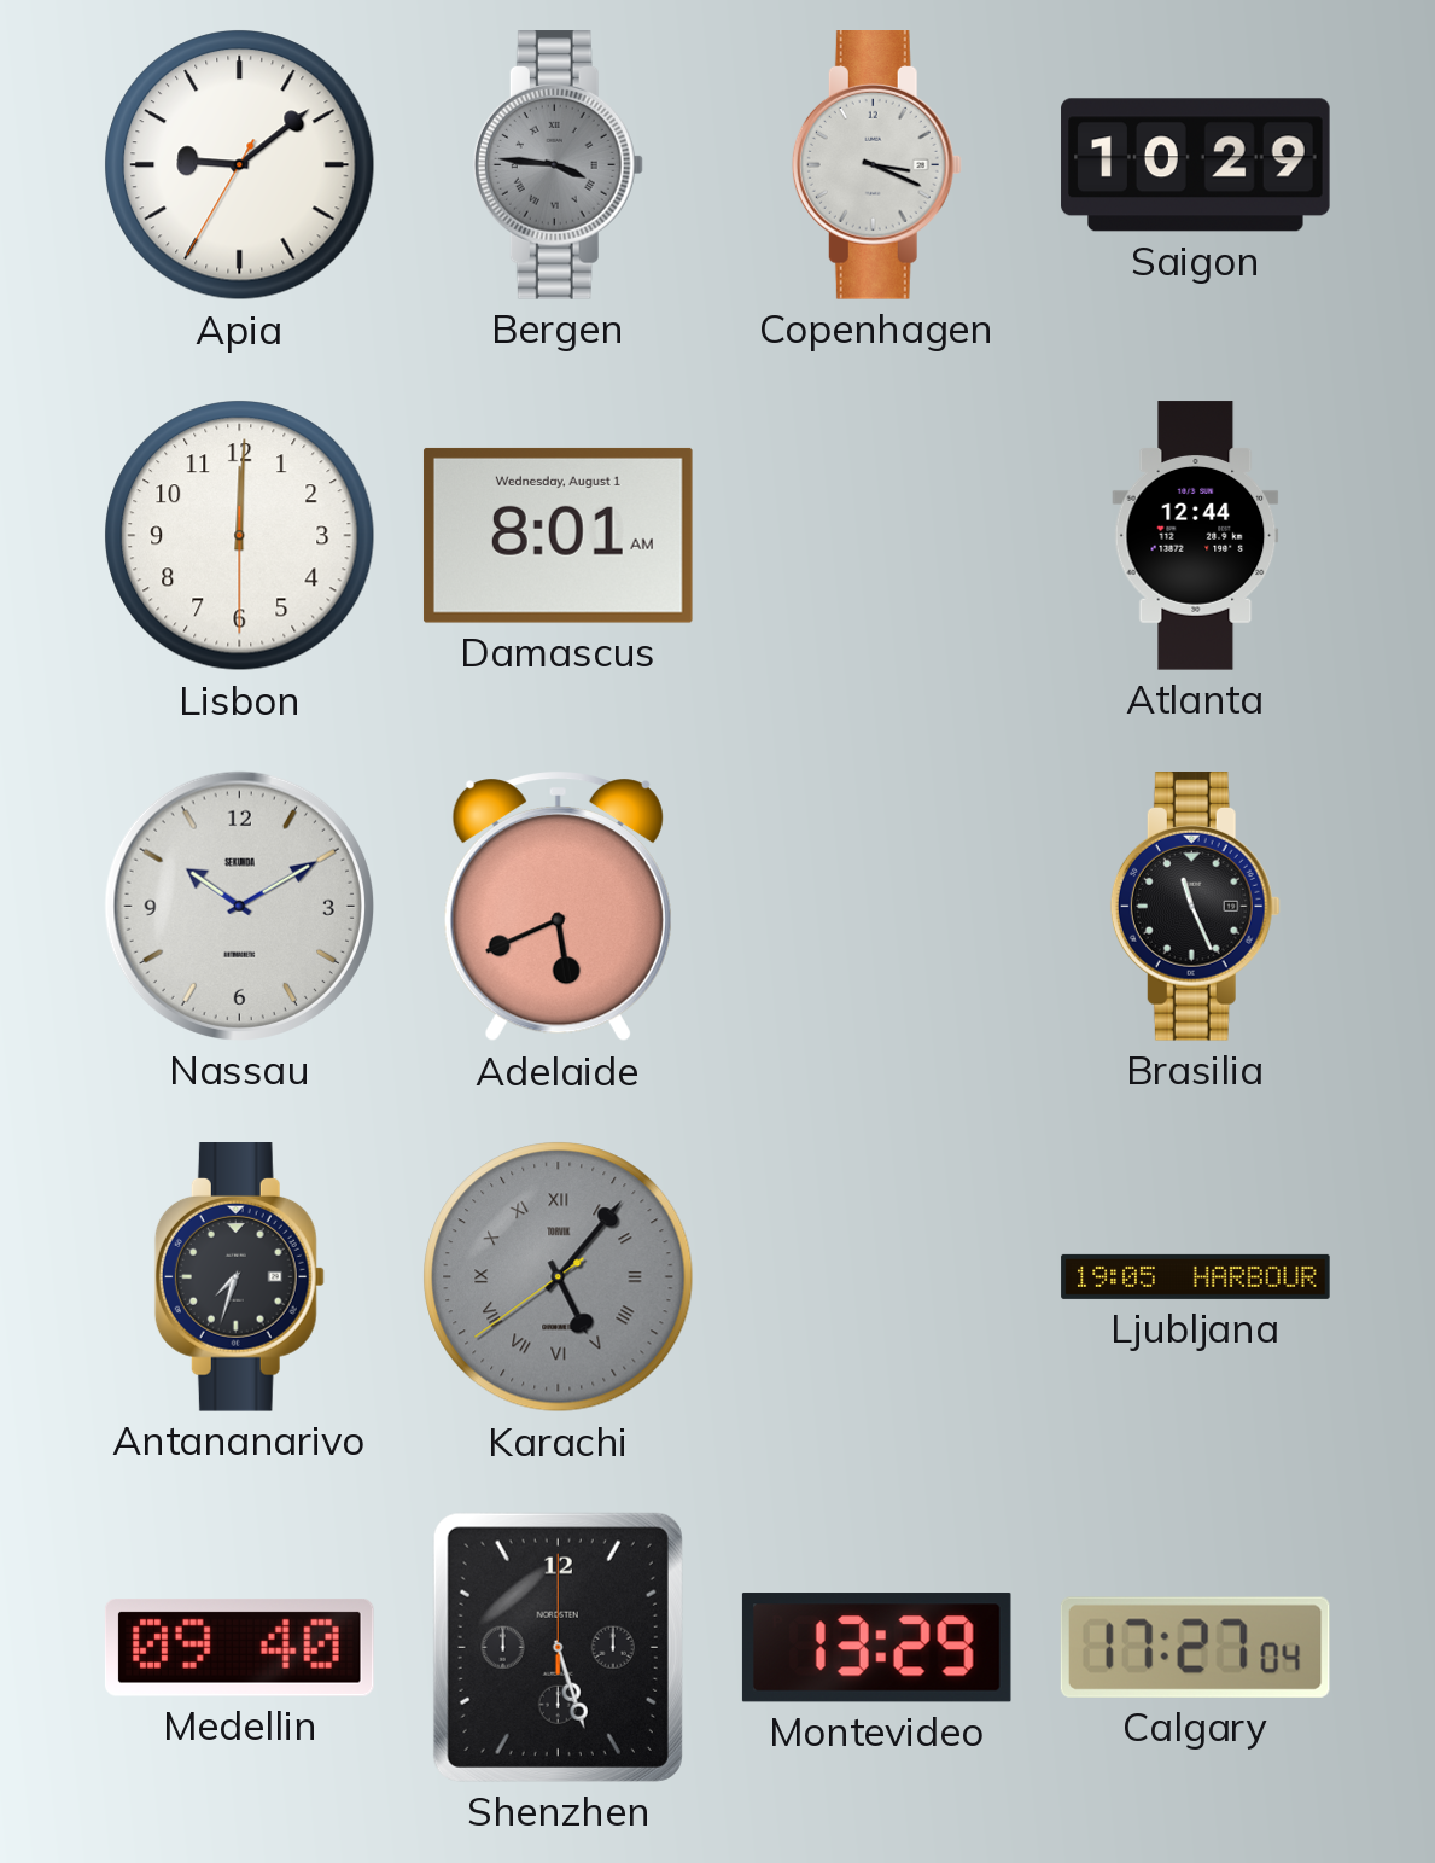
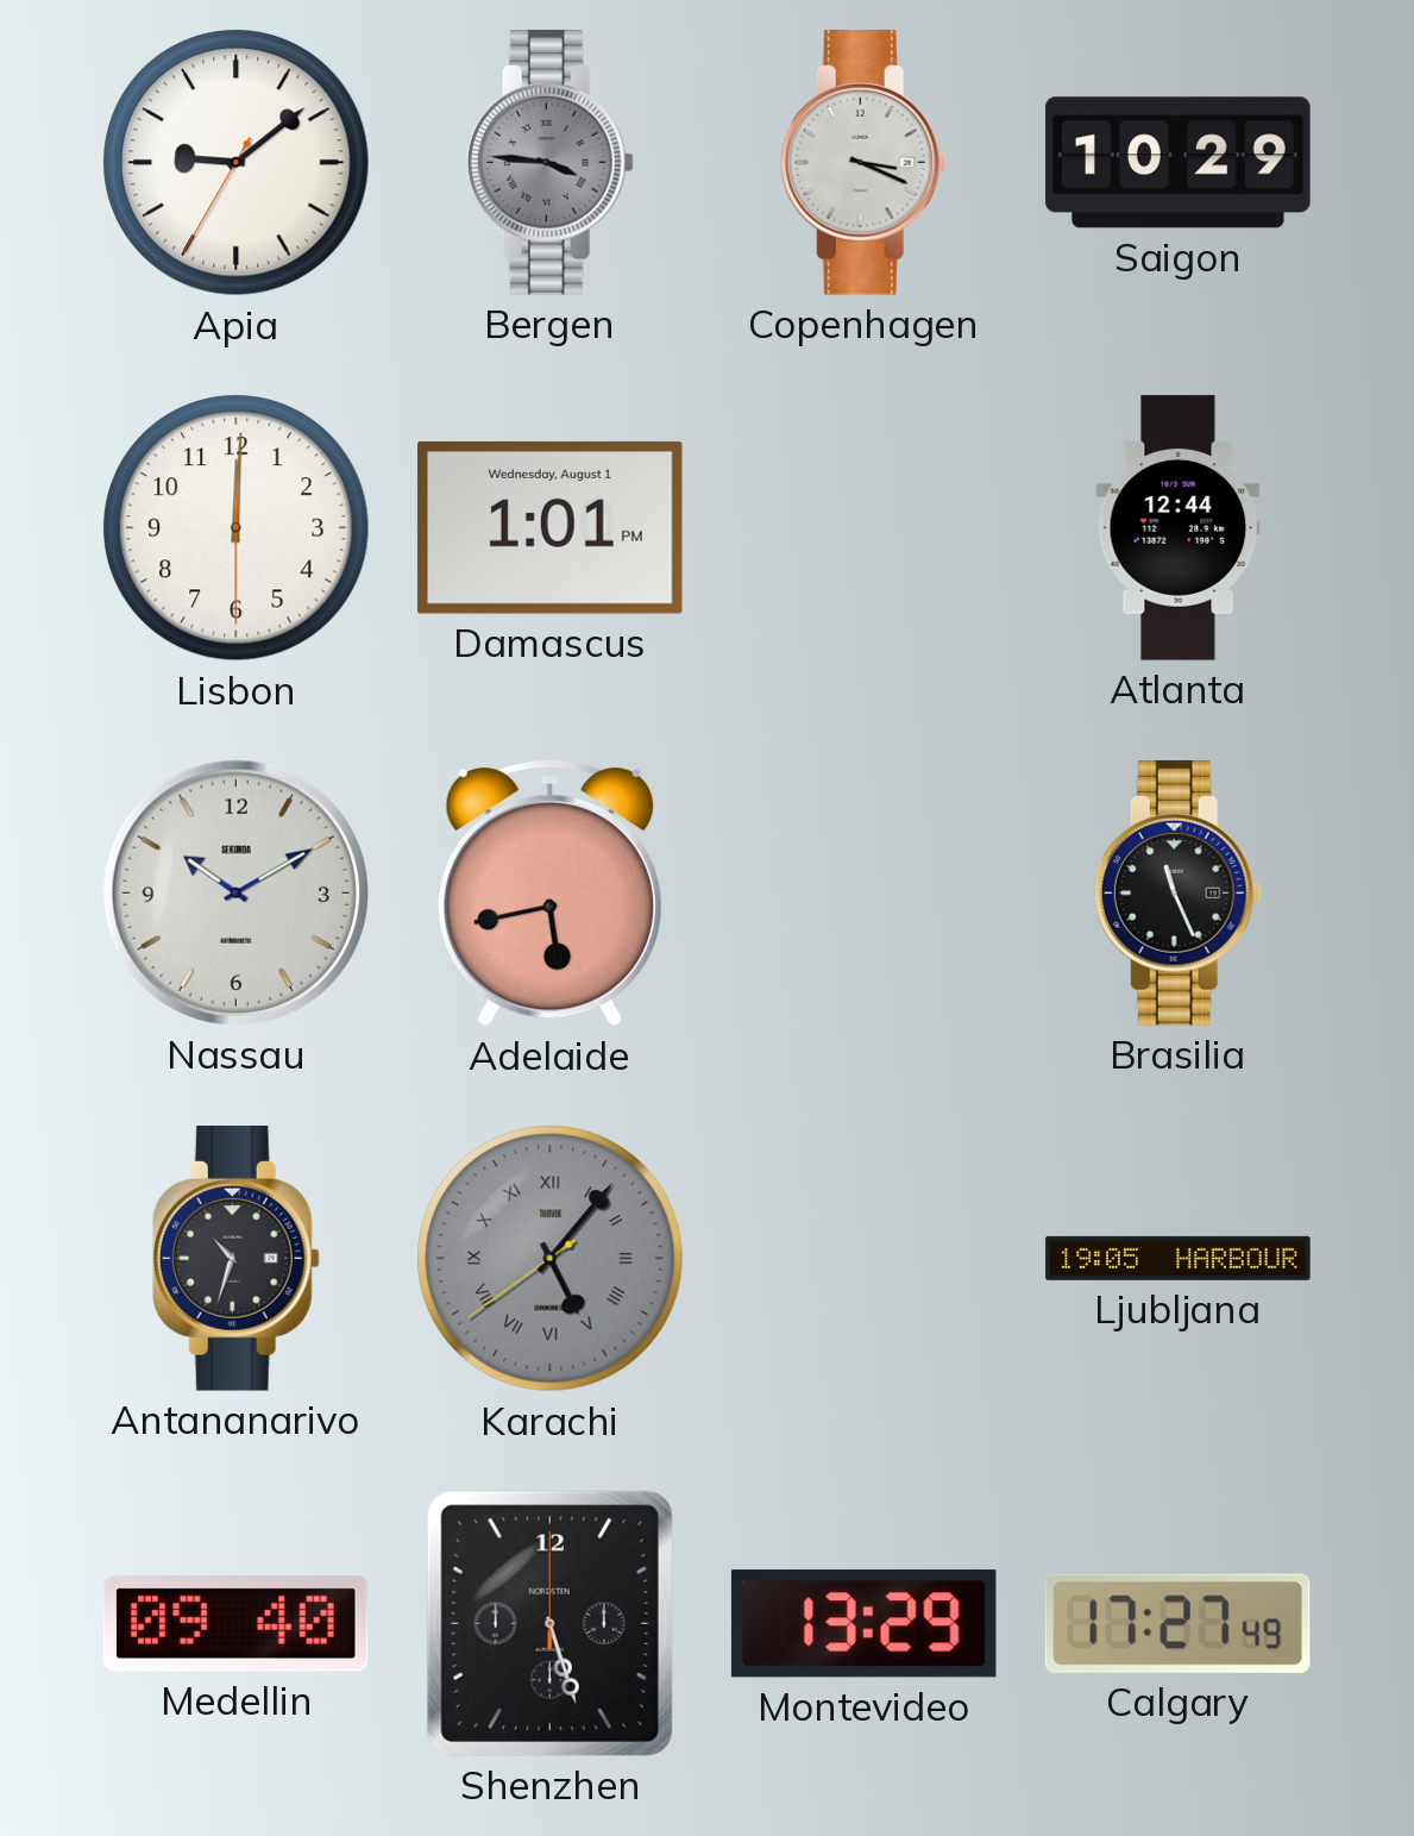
Damascus: 8:01 -> 1:01
Adelaide: 5:41 -> 5:43
Antananarivo: 7:33 -> 10:33
Calgary: 17:27:04 -> 17:27:49
